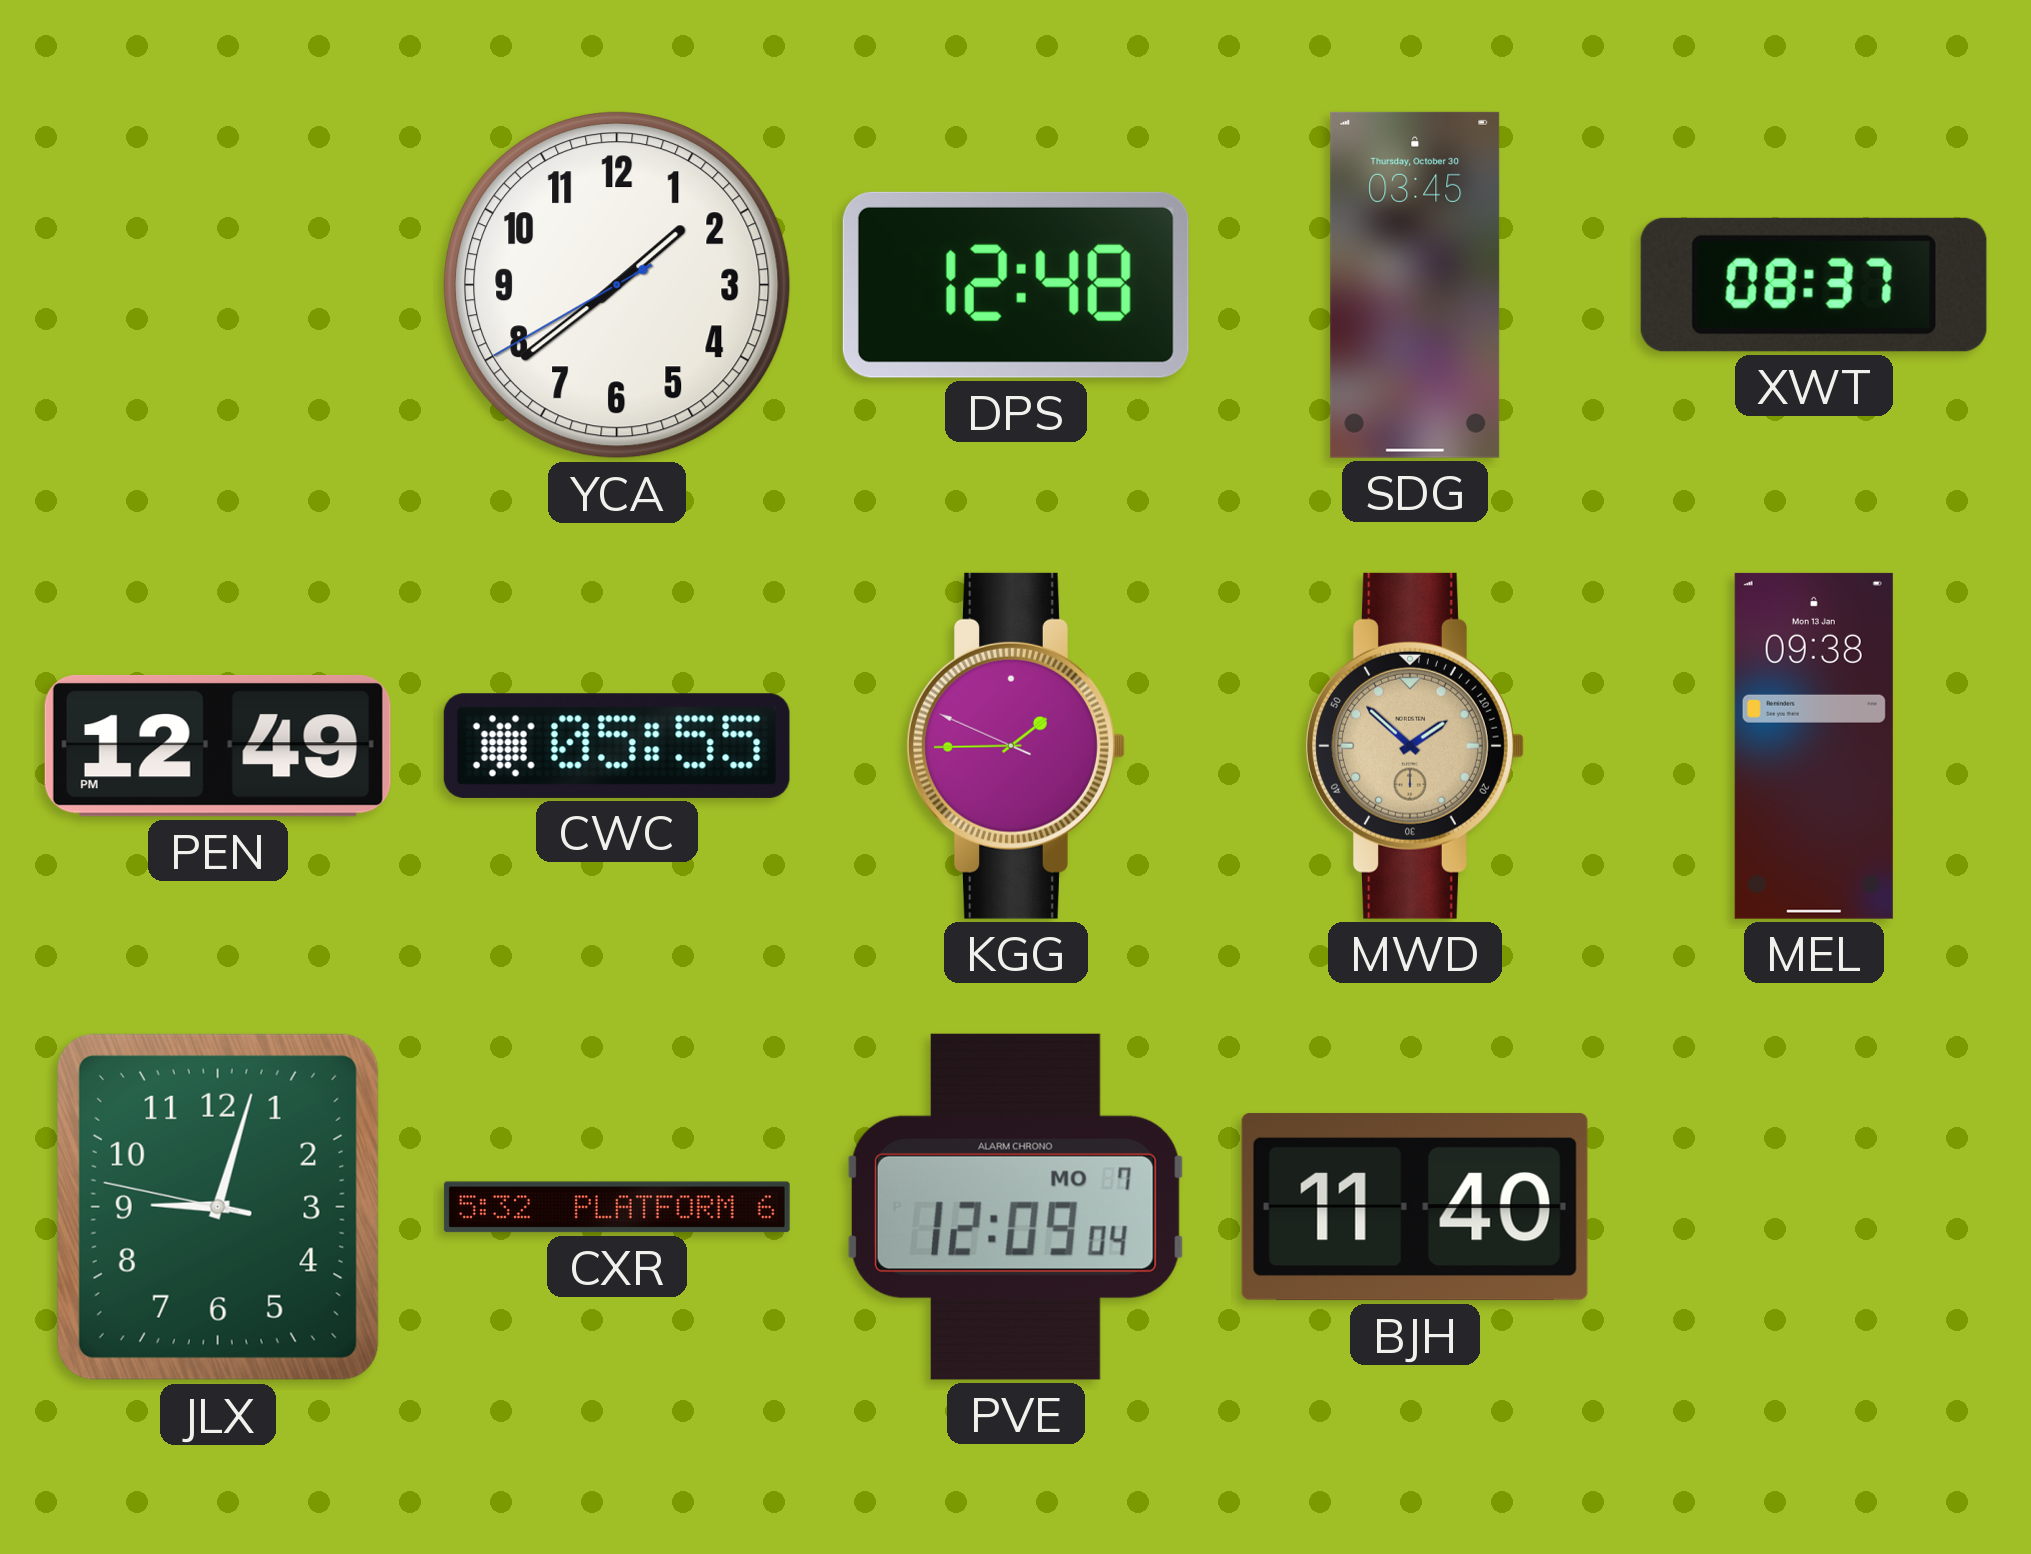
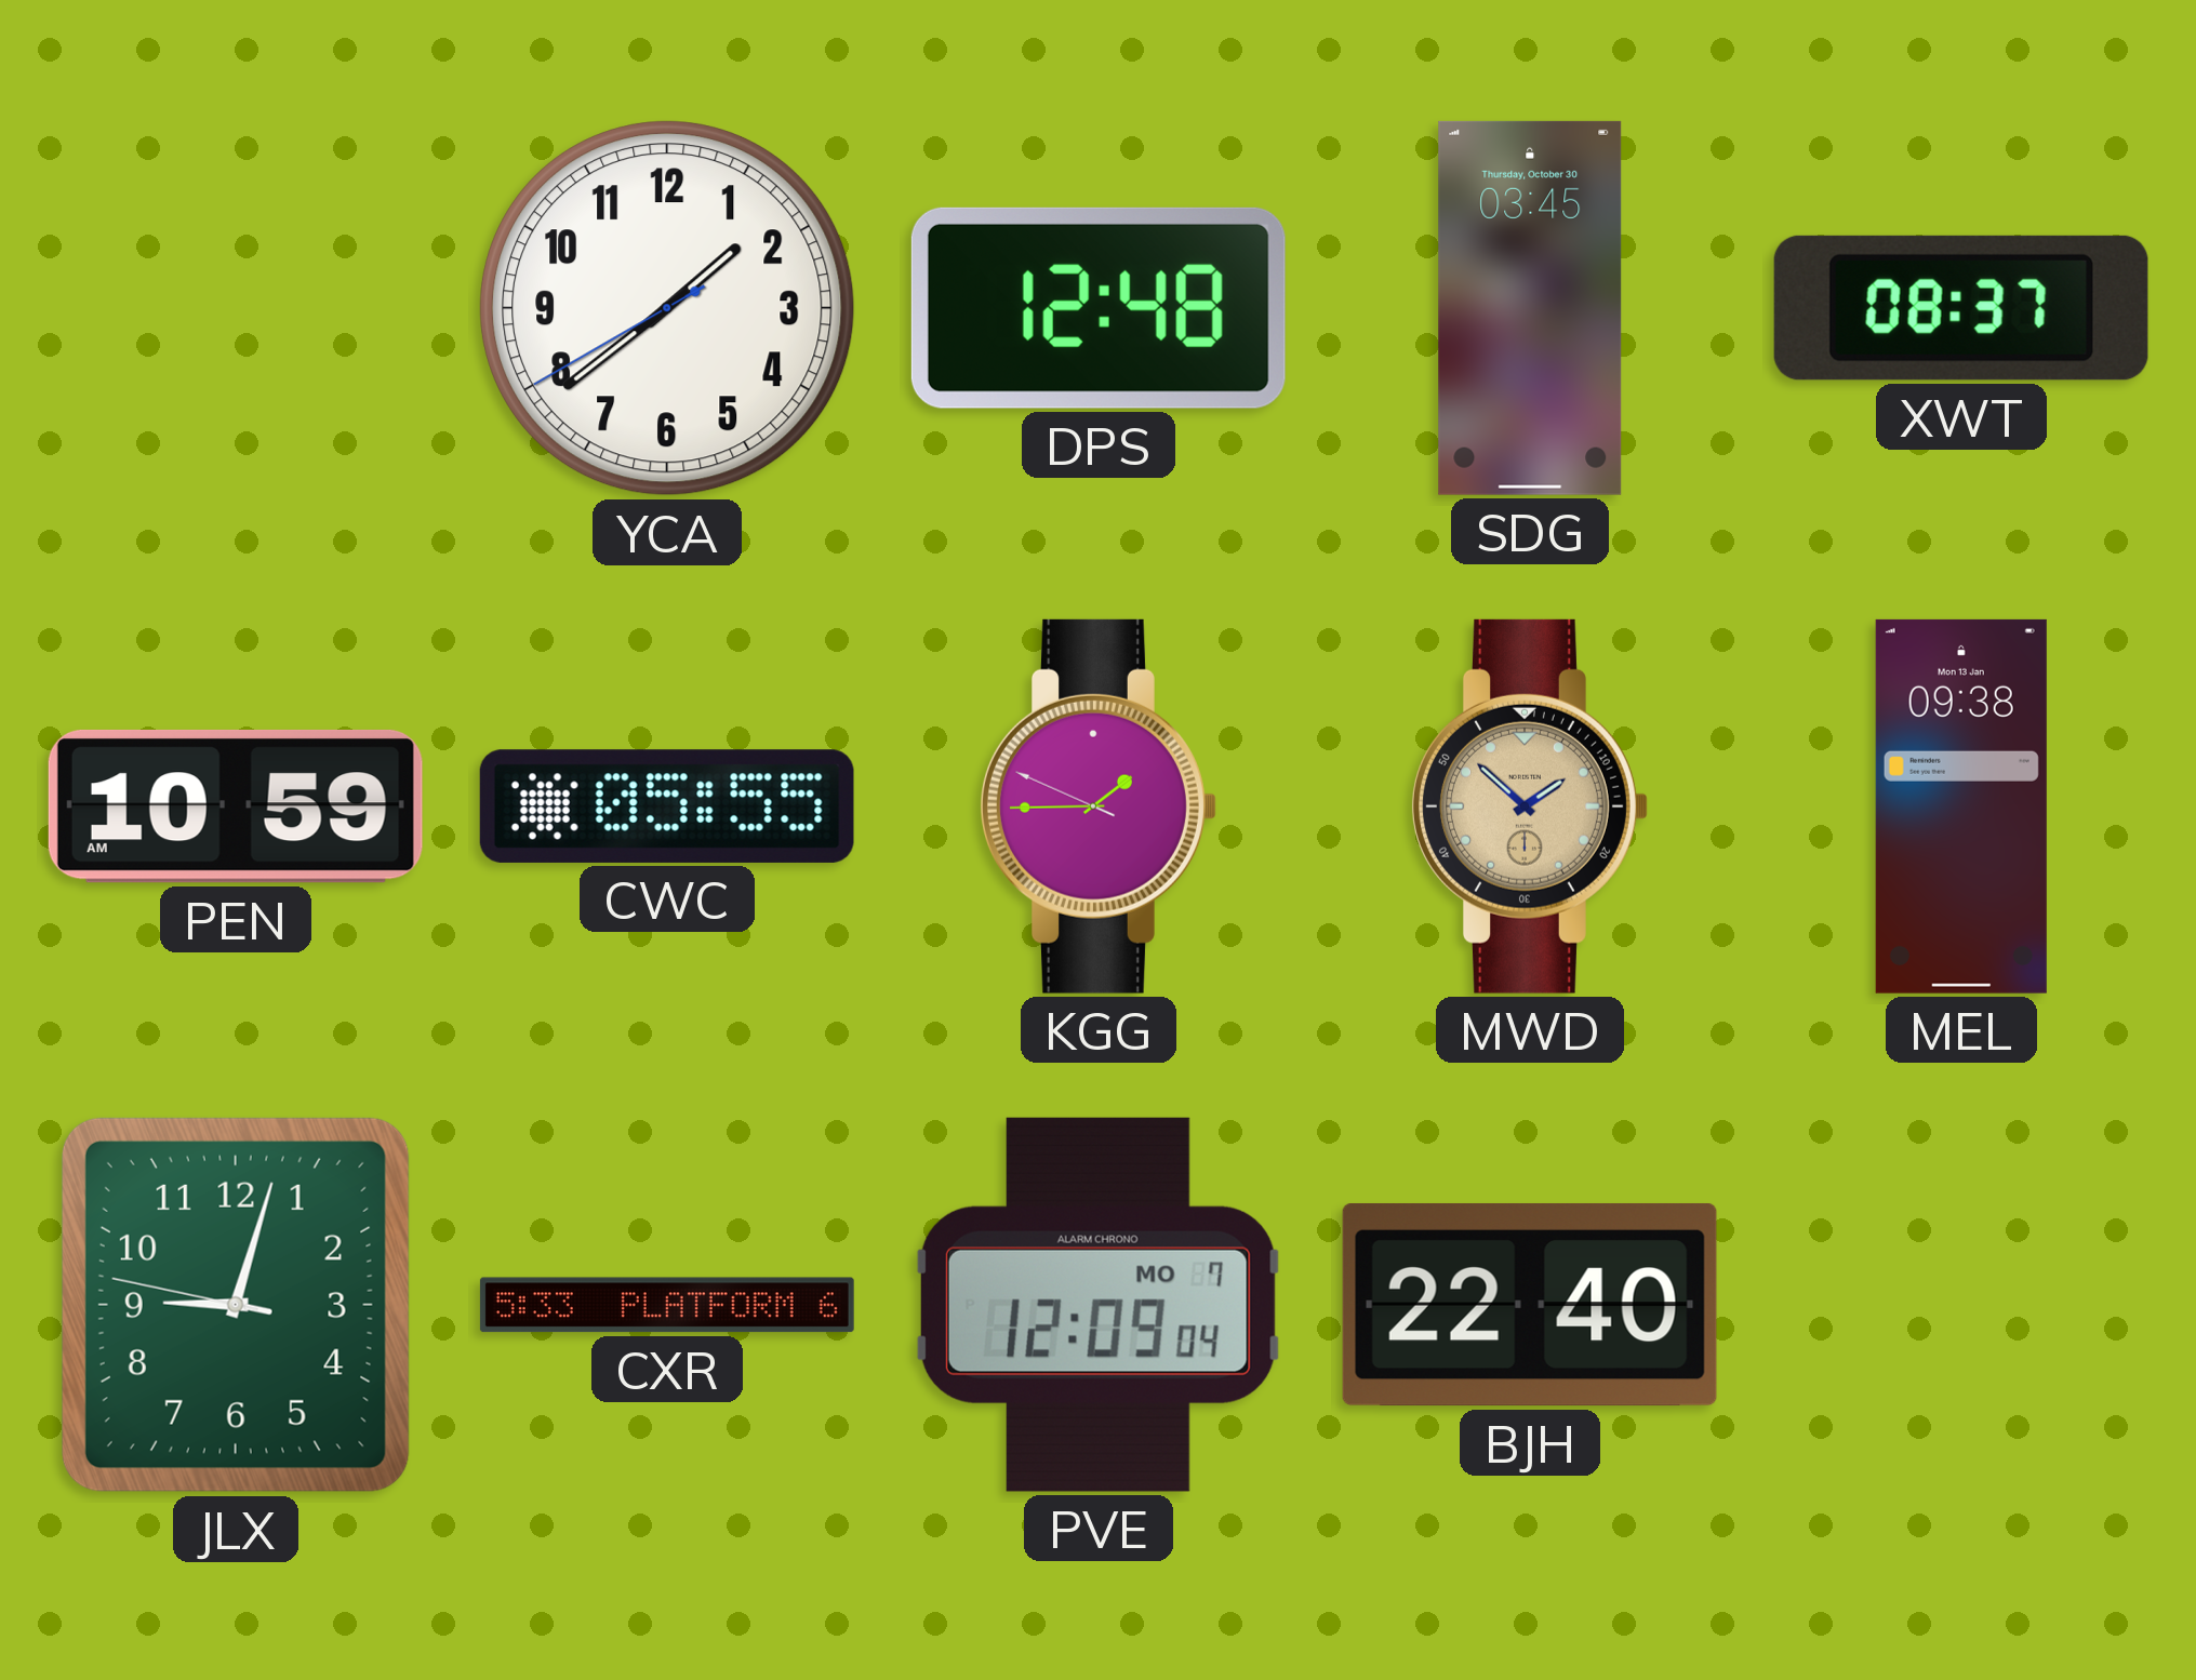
PEN: 12:49 -> 10:59
CXR: 5:32 -> 5:33
BJH: 11:40 -> 22:40
